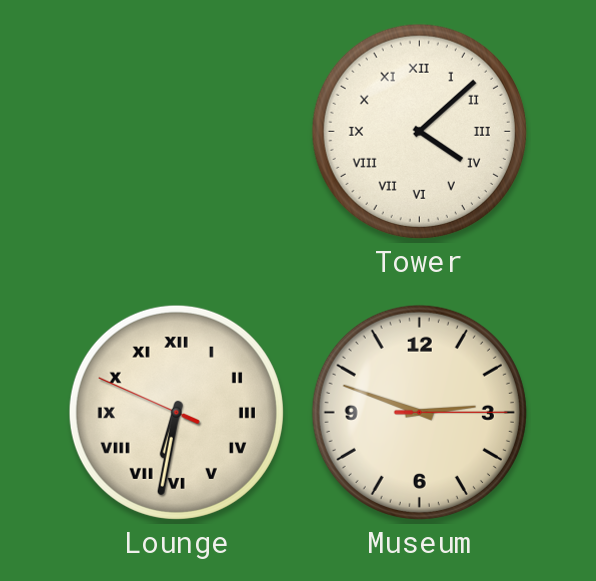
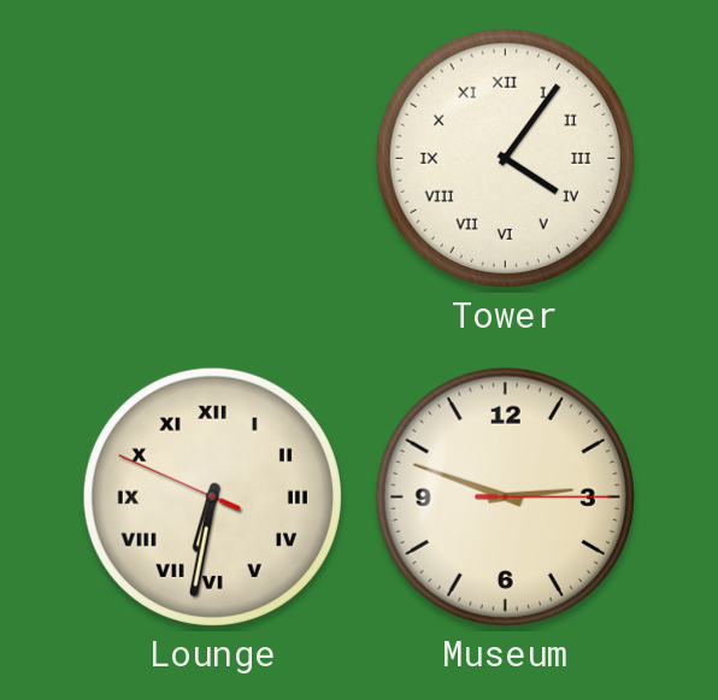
Tower: 4:08 -> 4:06
